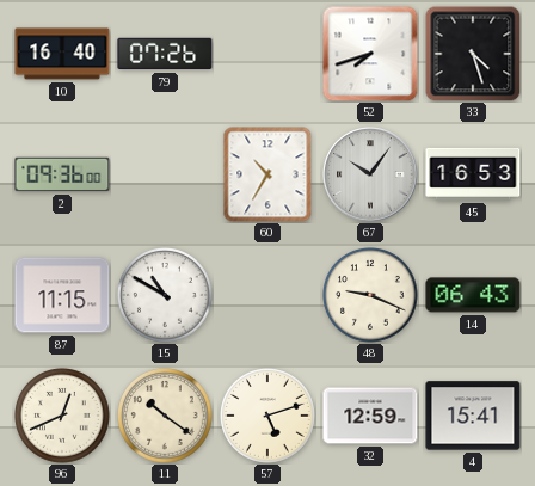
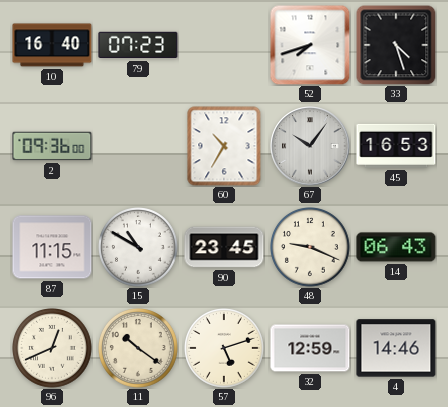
79: 07:26 -> 07:23
90: none -> 23:45
4: 15:41 -> 14:46
